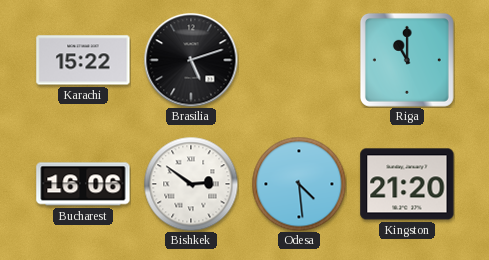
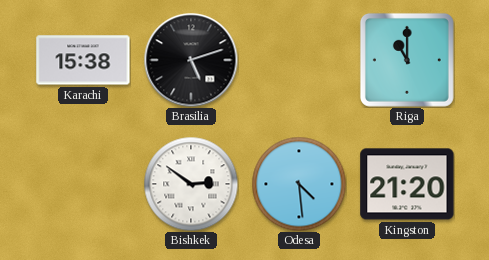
Karachi: 15:22 -> 15:38
Bucharest: 16:06 -> none
